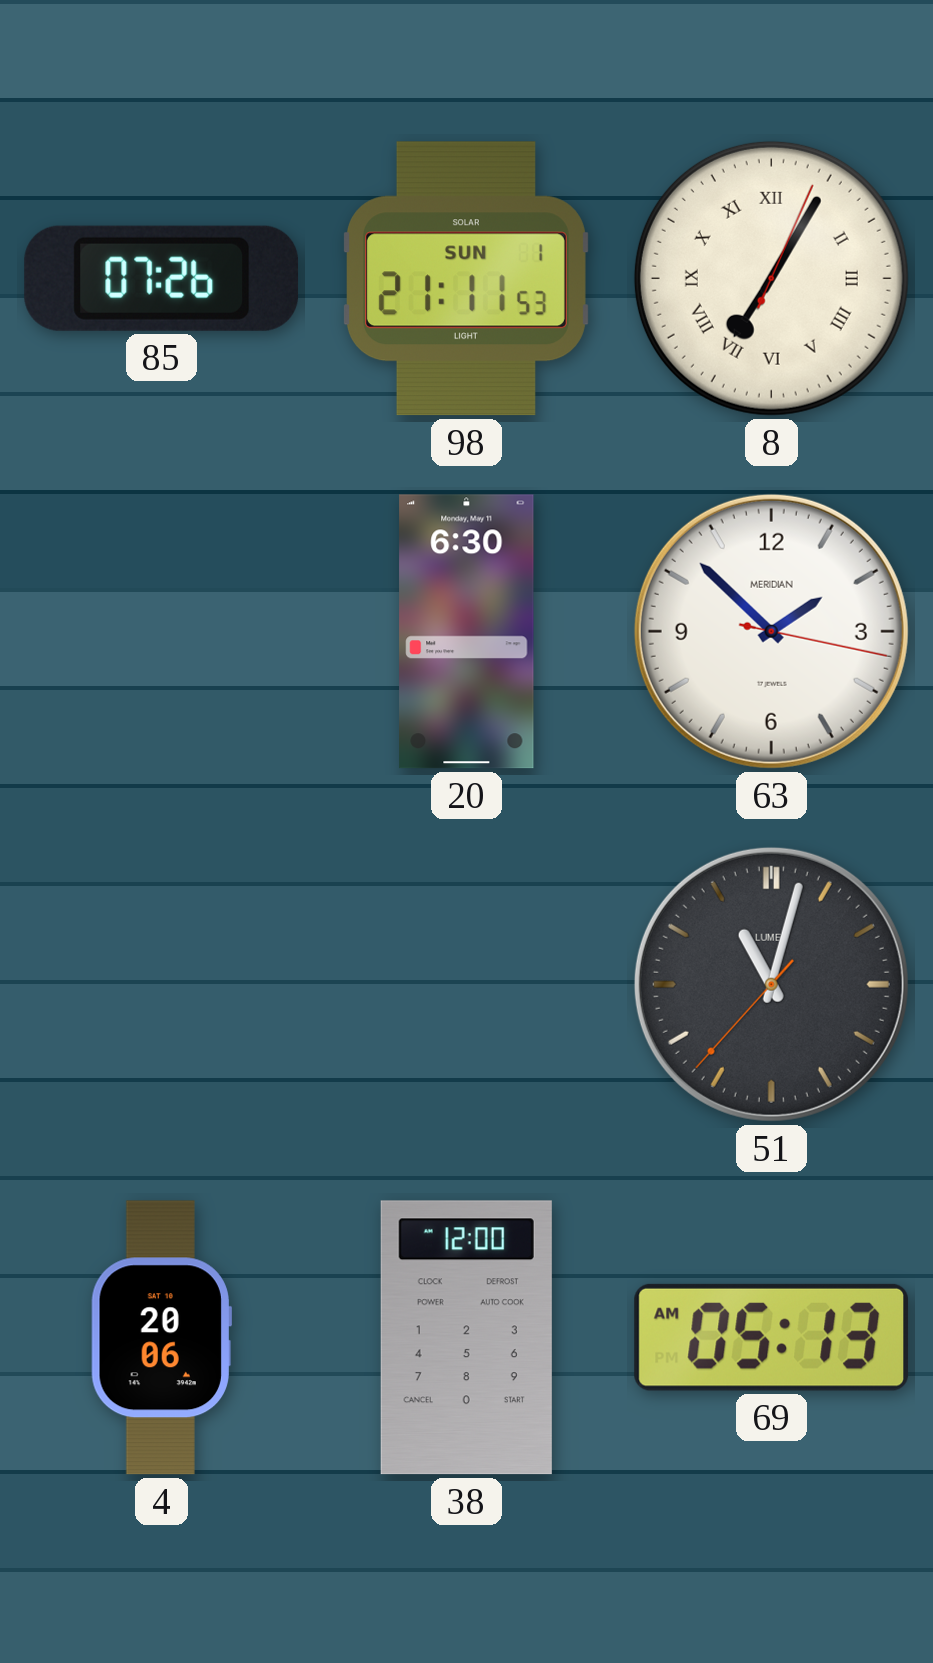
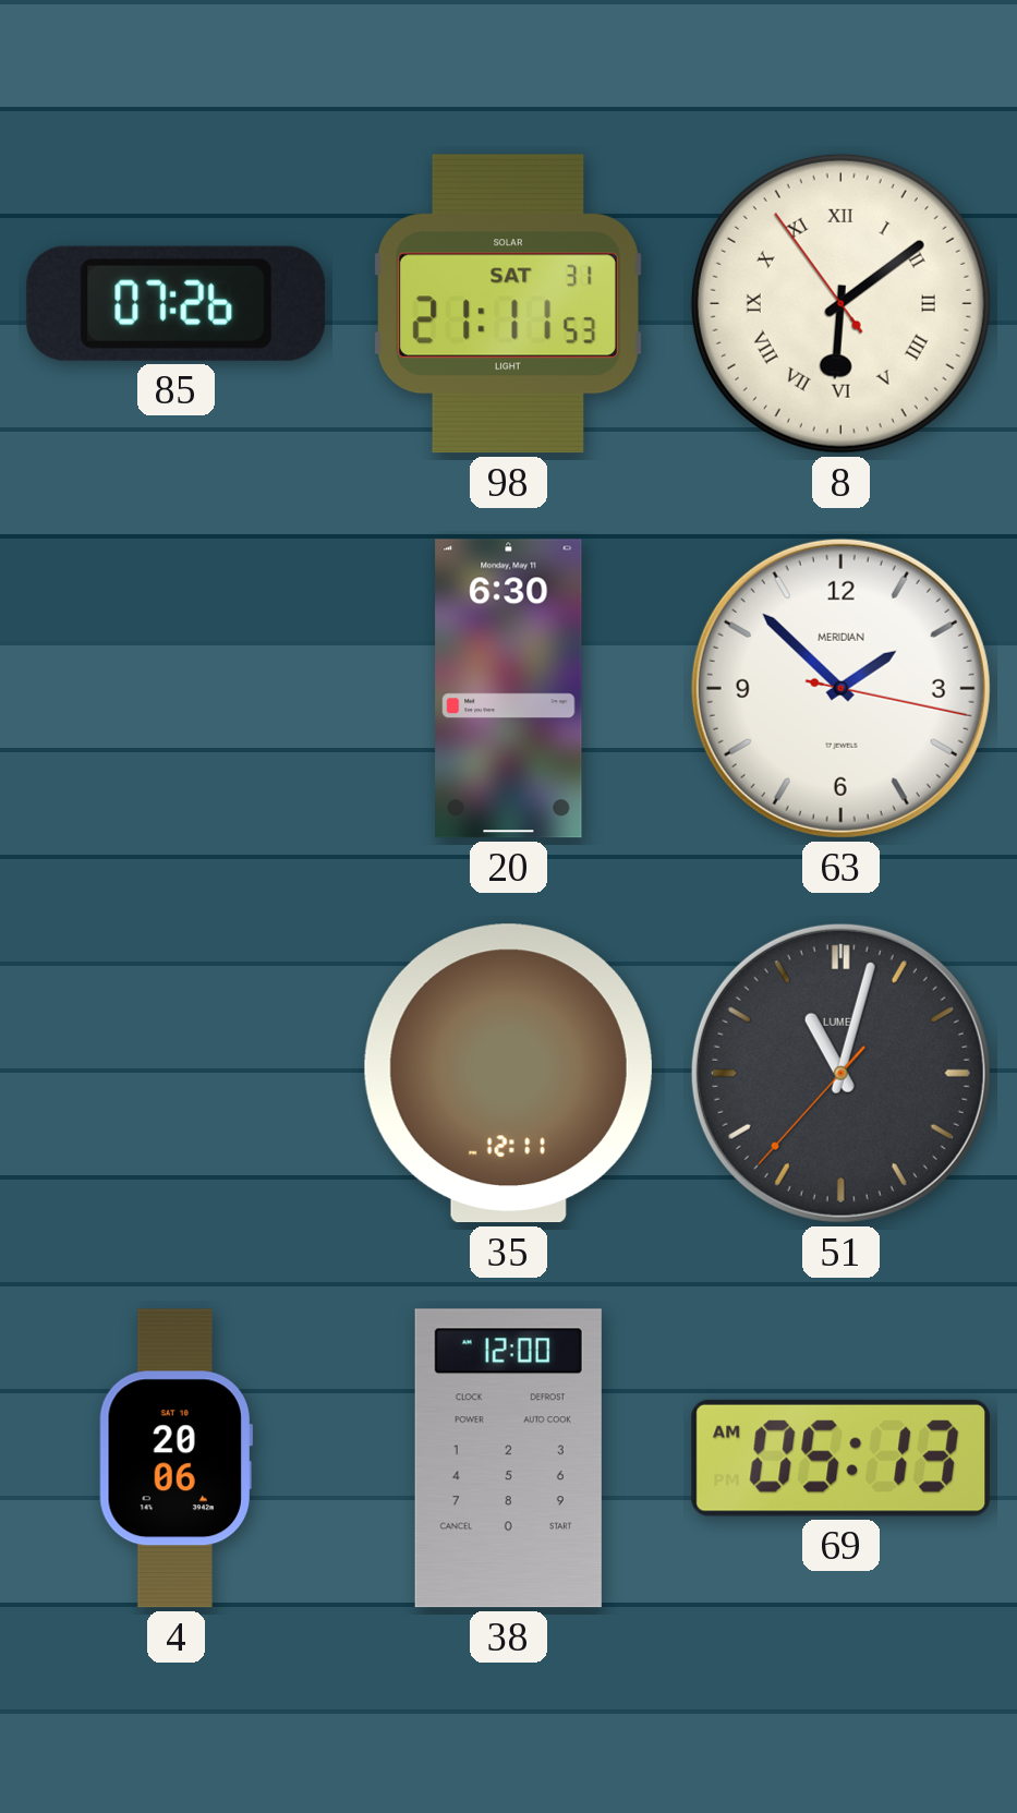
98 date: SUN 1 -> SAT 31
8: 7:05 -> 6:08
35: none -> 12:11
